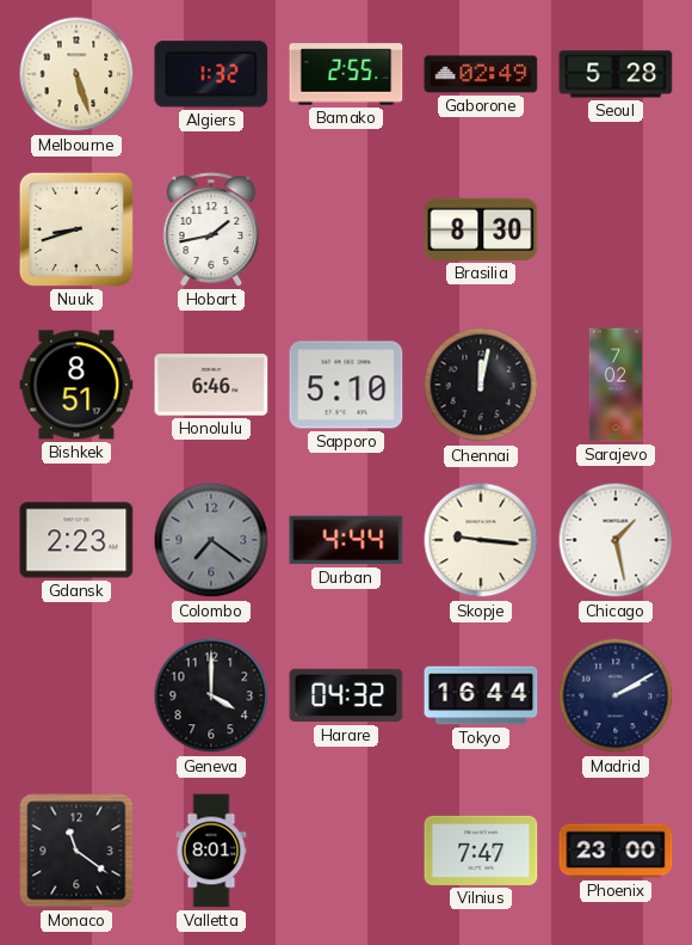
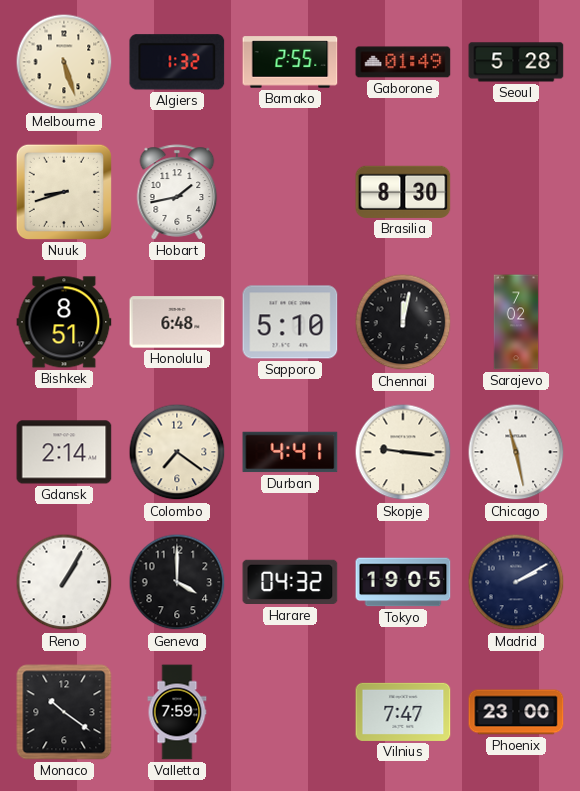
Gaborone: 02:49 -> 01:49
Honolulu: 6:46 -> 6:48
Gdansk: 2:23 -> 2:14
Colombo dial: grey -> cream
Durban: 4:44 -> 4:41
Chicago: 1:28 -> 11:28
Reno: none -> 1:05
Tokyo: 16:44 -> 19:05
Monaco: 11:21 -> 10:21
Valletta: 8:01 -> 7:59
